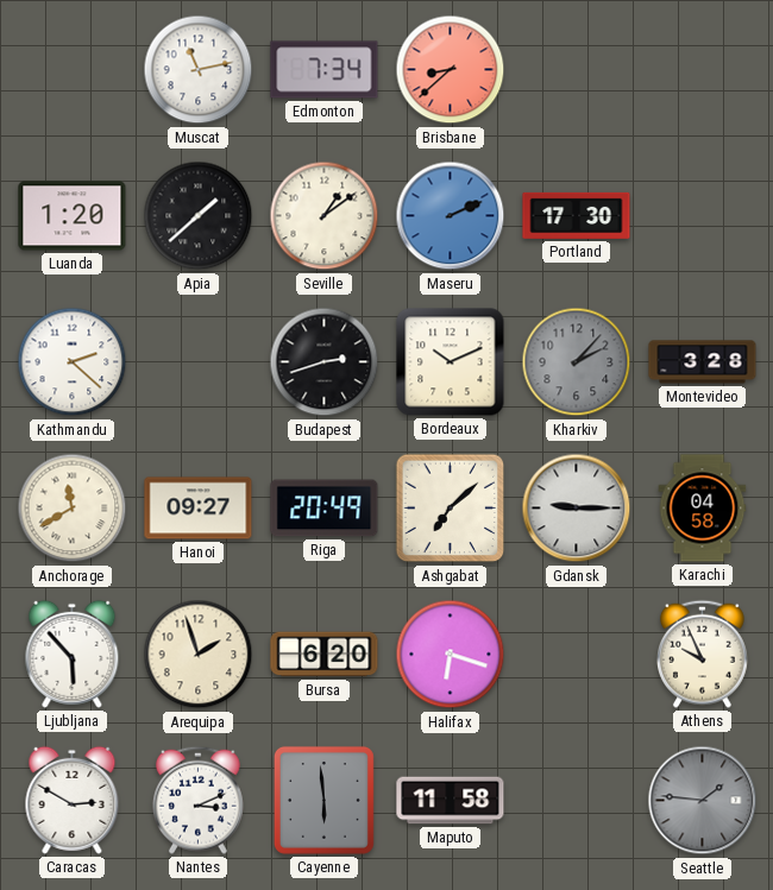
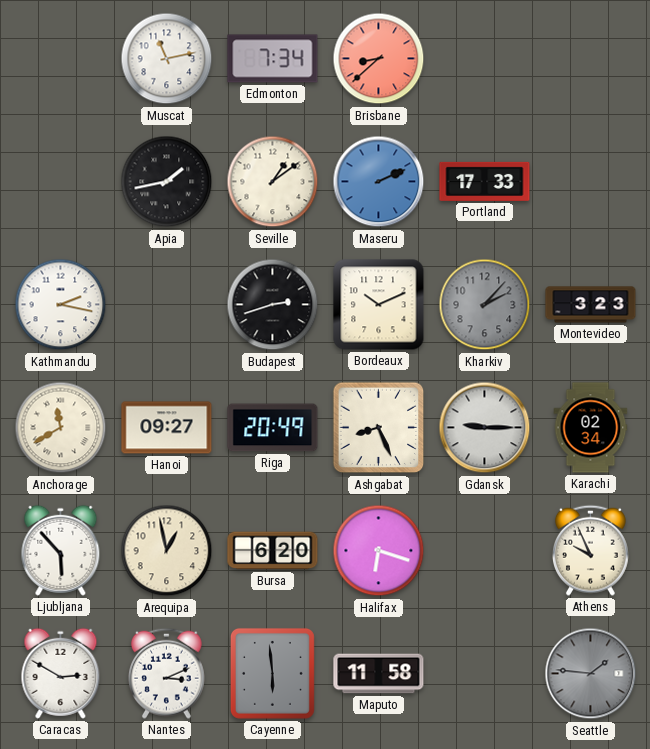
Luanda: 1:20 -> none
Apia: 1:38 -> 1:43
Portland: 17:30 -> 17:33
Kathmandu: 2:22 -> 2:17
Montevideo: 3:28 -> 3:23
Ashgabat: 7:08 -> 8:26
Karachi: 04:58 -> 02:34
Arequipa: 1:57 -> 12:58
